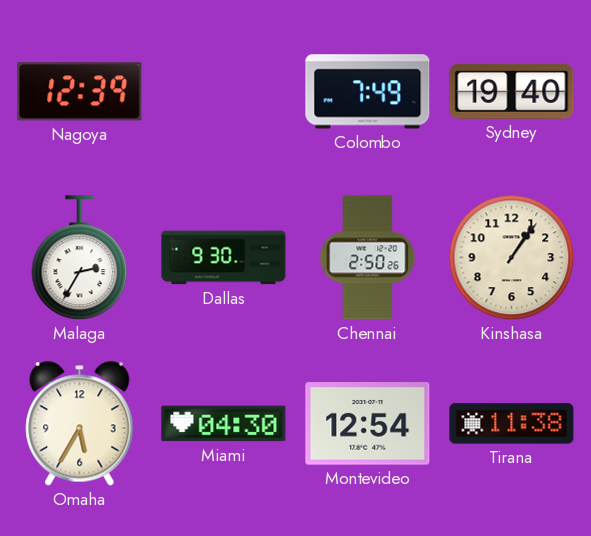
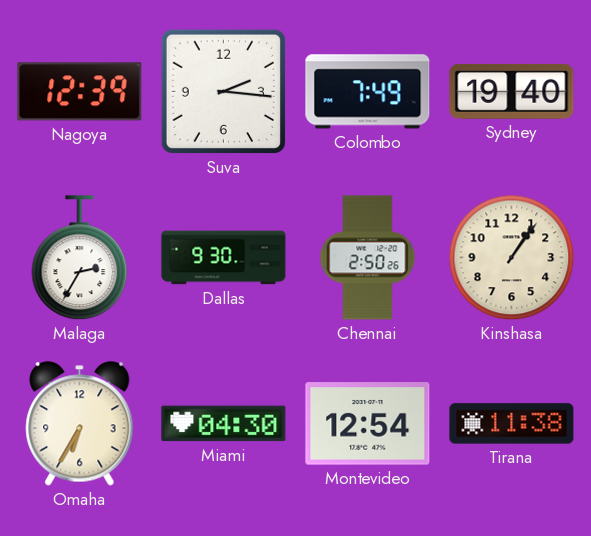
Suva: none -> 2:16
Omaha: 5:35 -> 6:35
